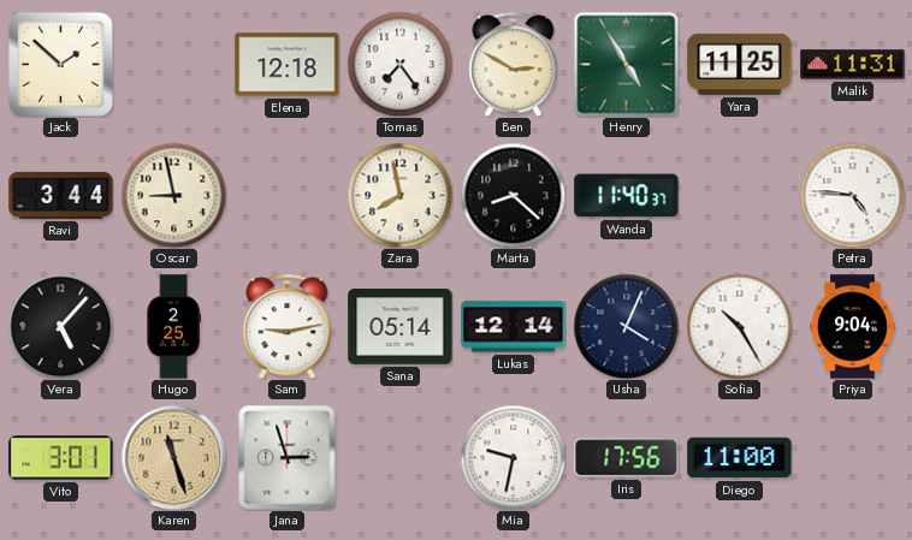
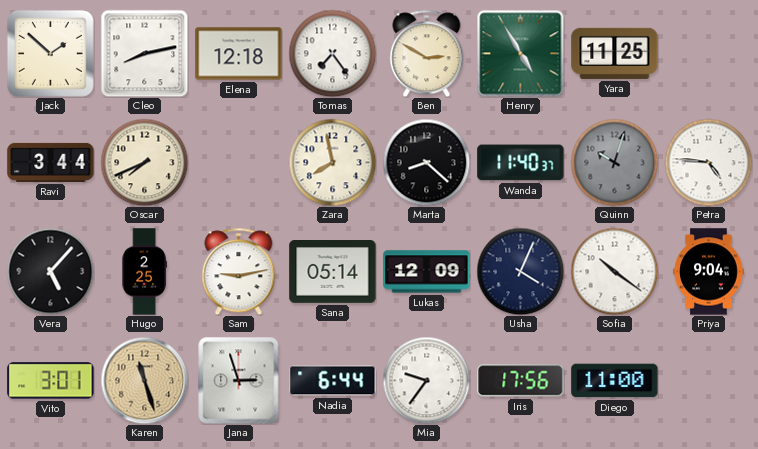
Cleo: none -> 8:13
Malik: 11:31 -> none
Oscar: 8:58 -> 7:41
Quinn: none -> 10:03
Lukas: 12:14 -> 12:09
Sofia: 10:25 -> 10:21
Nadia: none -> 6:44
Mia: 9:32 -> 9:36
